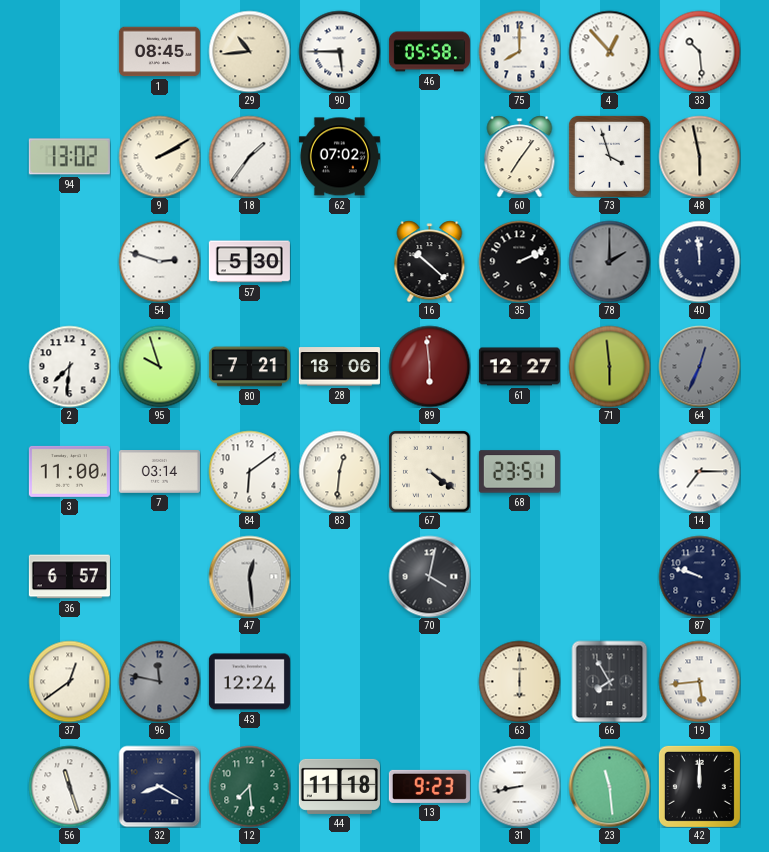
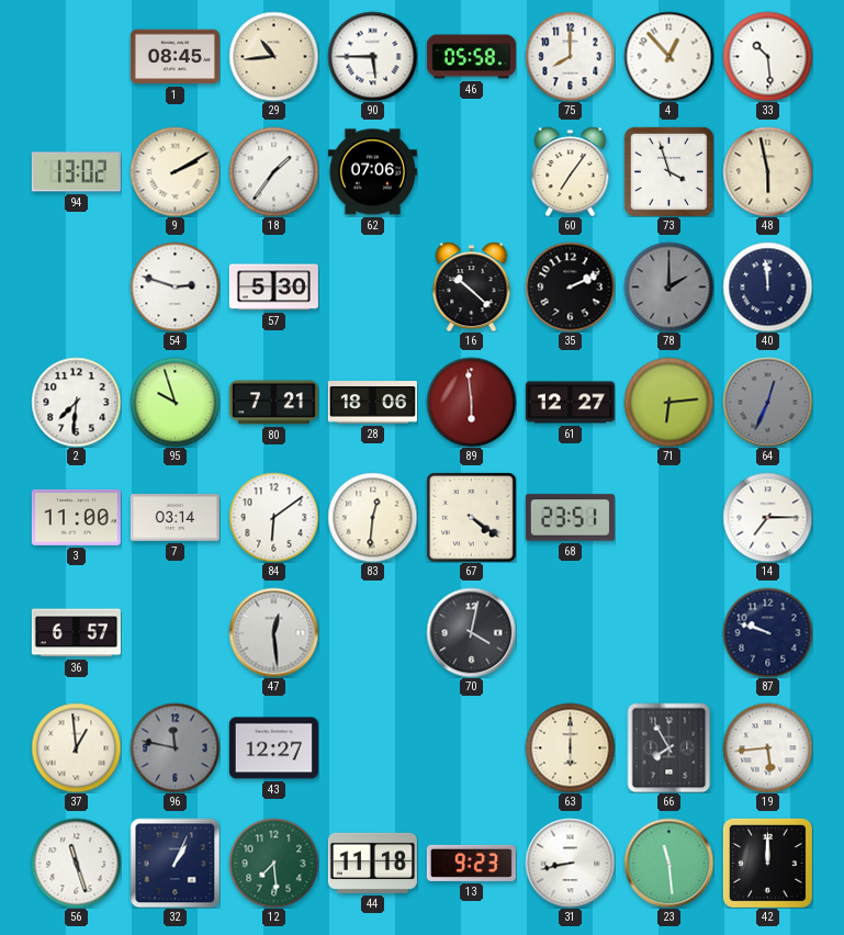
62: 07:02 -> 07:06
71: 5:59 -> 6:14
37: 12:39 -> 12:59
43: 12:24 -> 12:27
32: 8:20 -> 1:04
